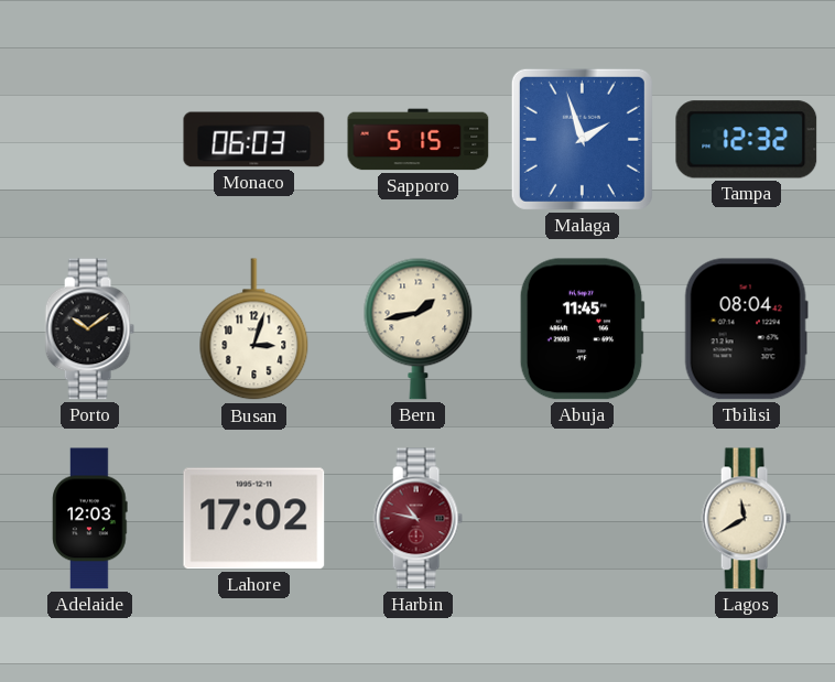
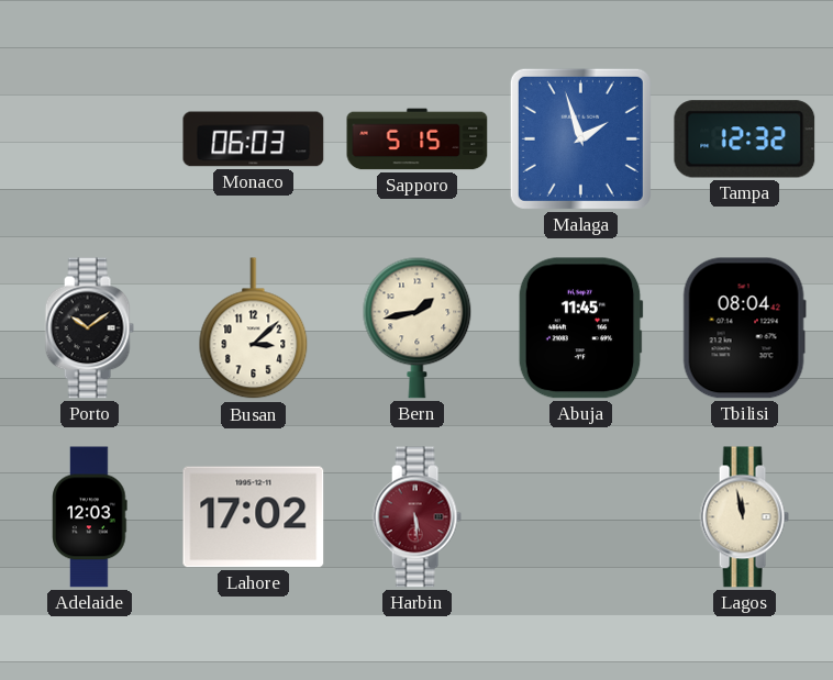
Busan: 3:03 -> 3:08
Harbin: 10:47 -> 5:29
Lagos: 11:40 -> 11:58
